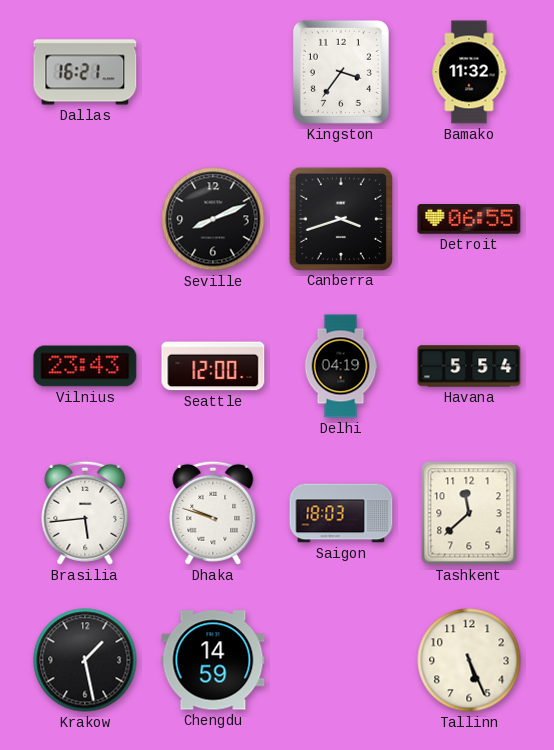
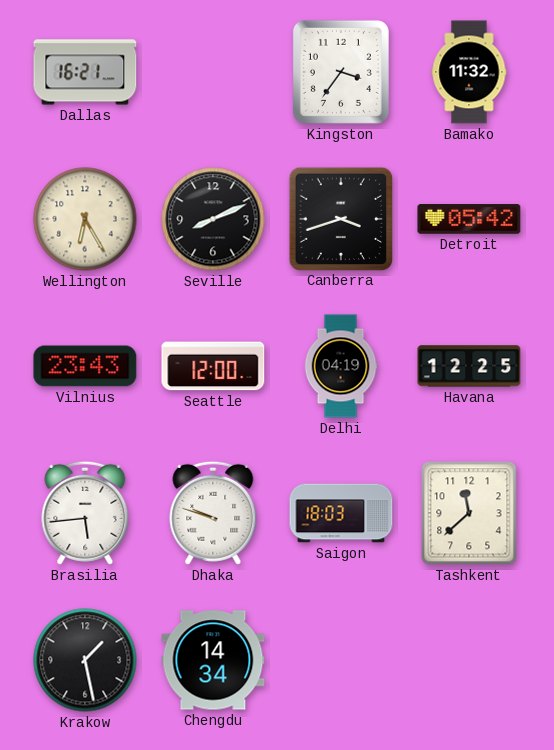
Wellington: none -> 6:25
Detroit: 06:55 -> 05:42
Havana: 5:54 -> 12:25
Chengdu: 14:59 -> 14:34
Tallinn: 5:26 -> none
